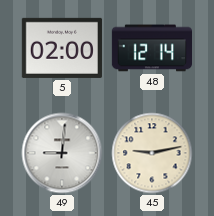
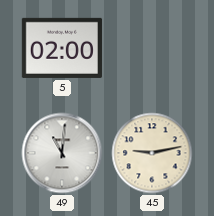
48: 12:14 -> none
49: 9:01 -> 11:01
